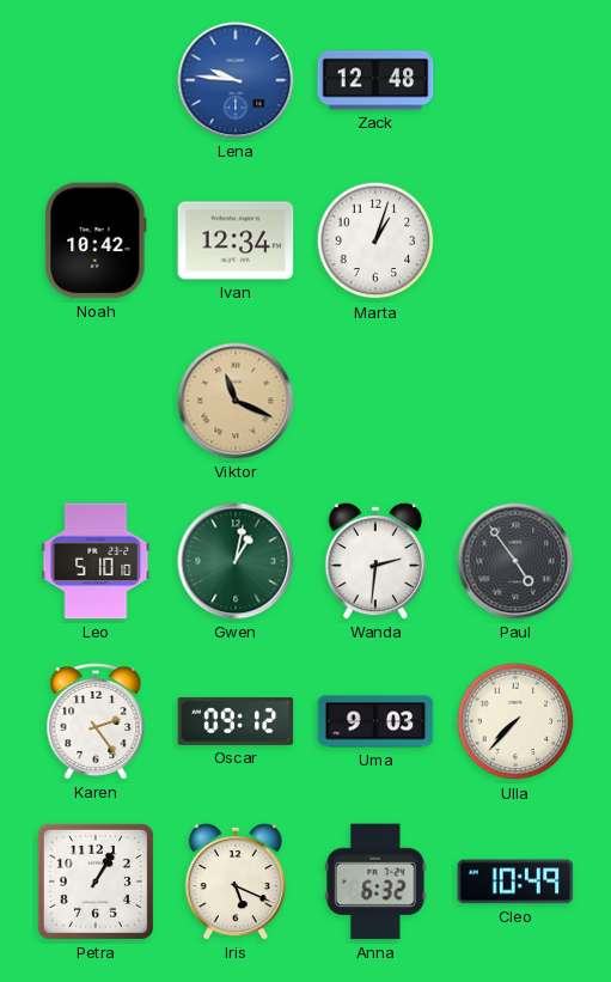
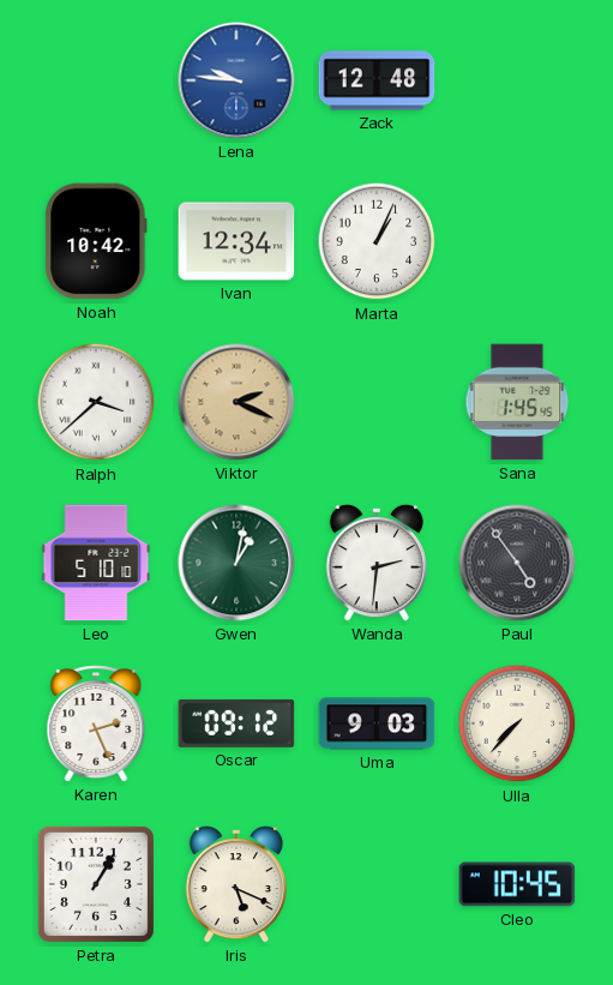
Marta: 1:03 -> 1:04
Ralph: none -> 3:38
Viktor: 11:19 -> 2:19
Sana: none -> 1:45
Karen: 2:24 -> 2:26
Anna: 6:32 -> none
Cleo: 10:49 -> 10:45
